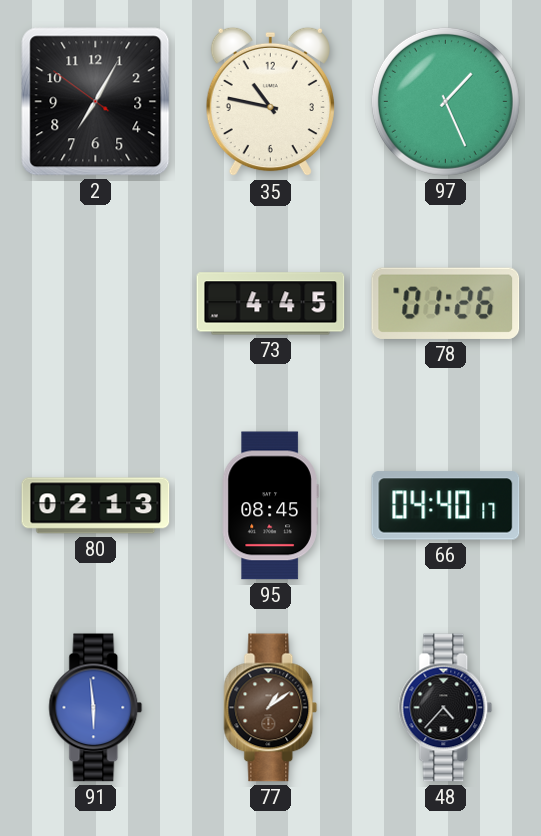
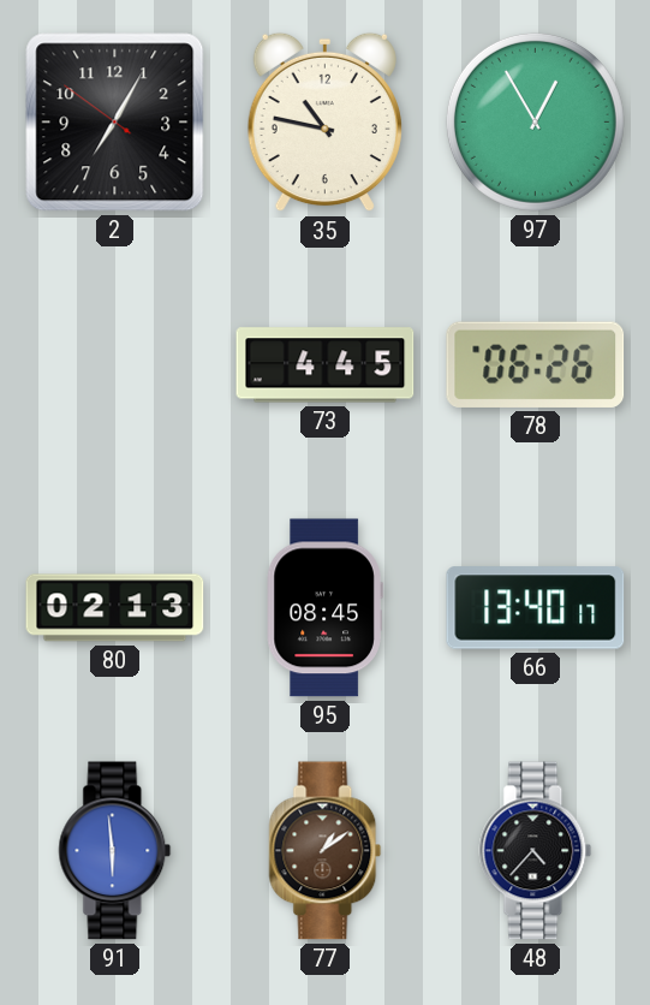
97: 1:26 -> 12:55
78: 01:26 -> 06:26
66: 04:40 -> 13:40
